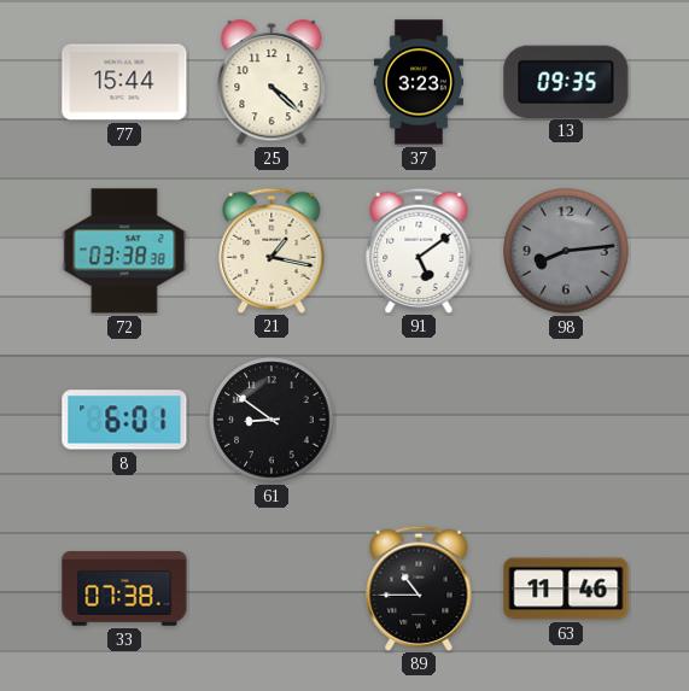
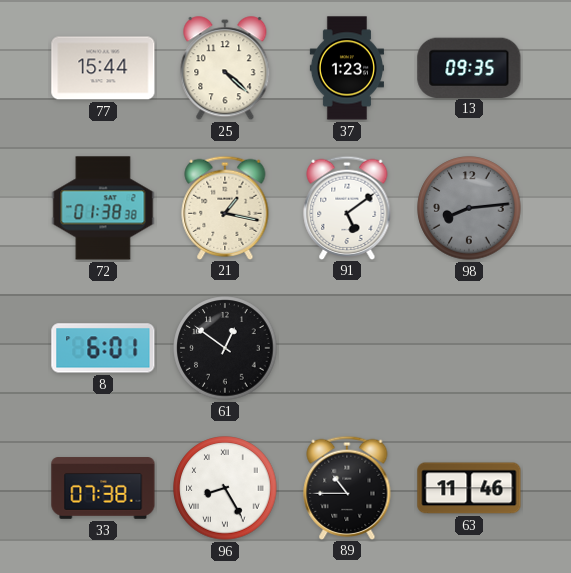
37: 3:23 -> 1:23
72: 03:38 -> 01:38
61: 8:51 -> 12:51
96: none -> 8:25
